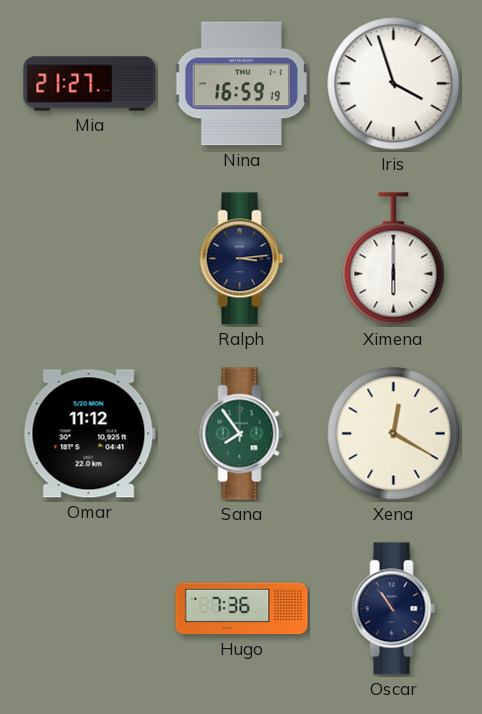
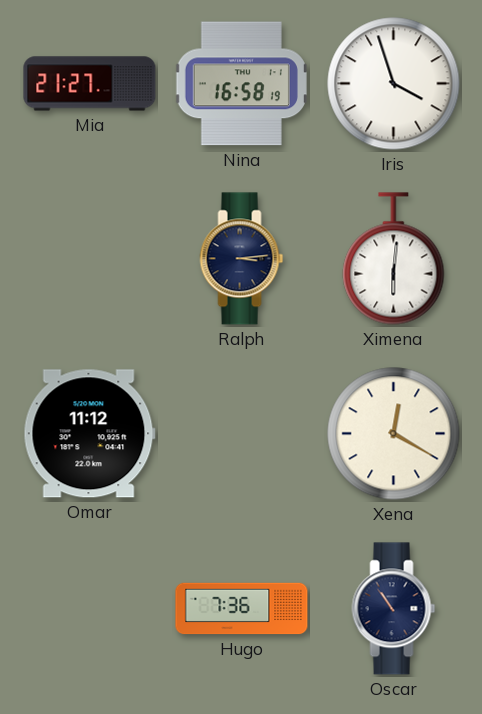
Nina: 16:59 -> 16:58
Ximena: 6:00 -> 6:01
Sana: 7:54 -> none
